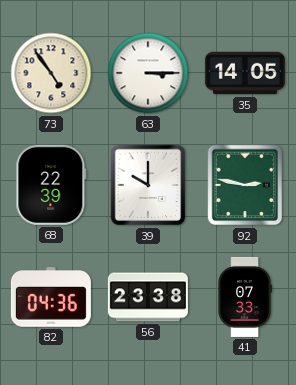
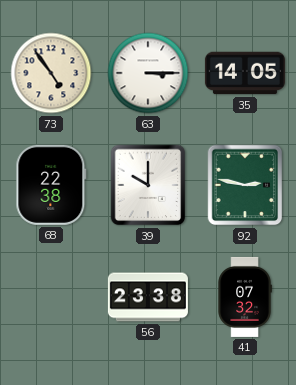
68: 22:39 -> 22:38
82: 04:36 -> none
41: 07:33 -> 07:32
